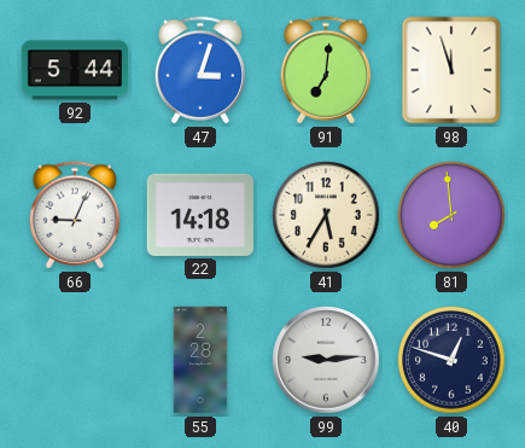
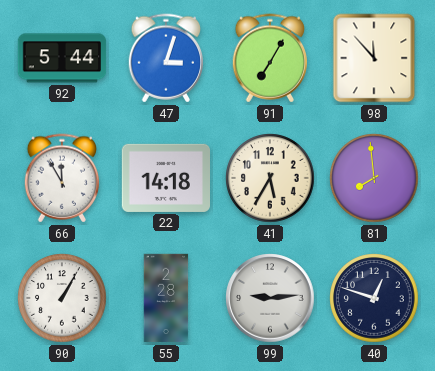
91: 7:01 -> 7:05
98: 11:57 -> 11:53
66: 9:04 -> 11:55
90: none -> 1:05
